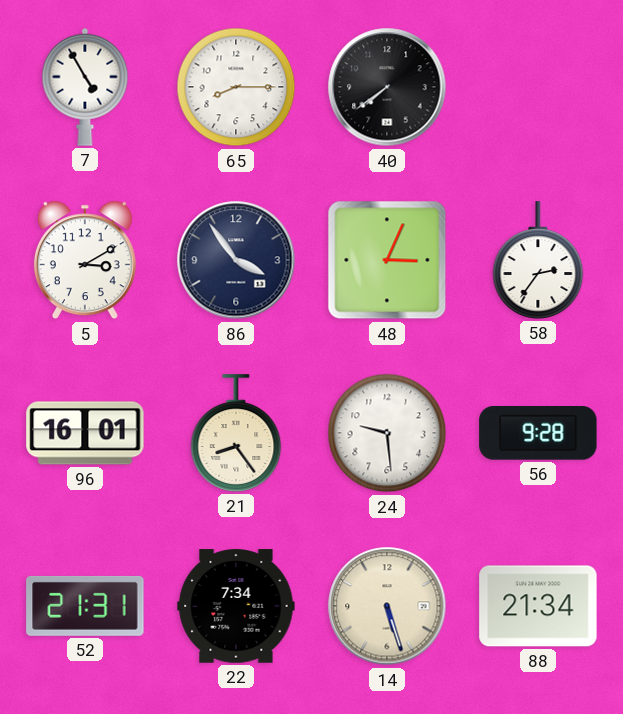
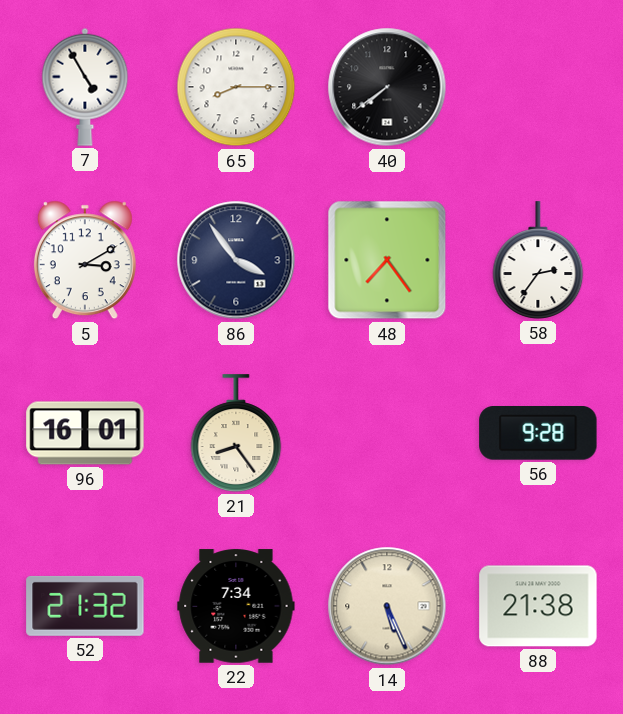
48: 3:04 -> 7:24
24: 9:29 -> none
52: 21:31 -> 21:32
14: 5:27 -> 5:26
88: 21:34 -> 21:38
